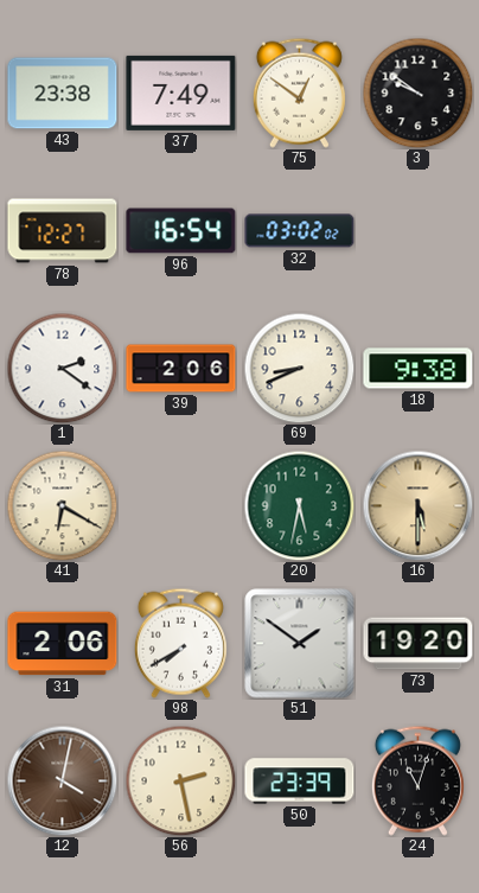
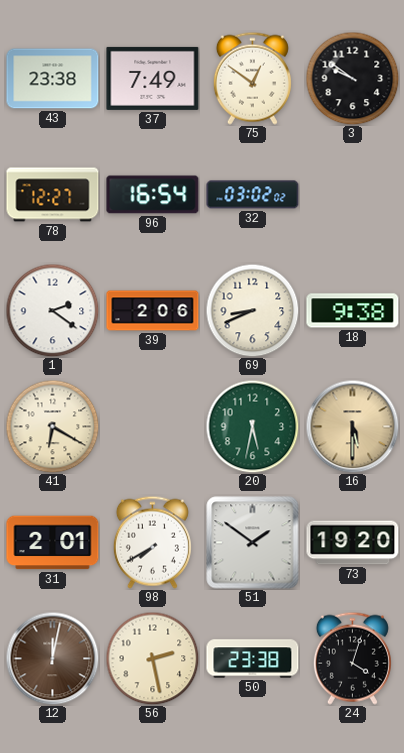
31: 2:06 -> 2:01
12: 4:02 -> 12:02
50: 23:39 -> 23:38
24: 11:03 -> 4:03
